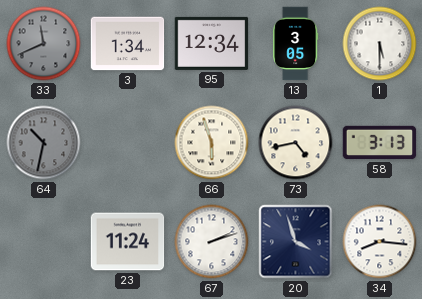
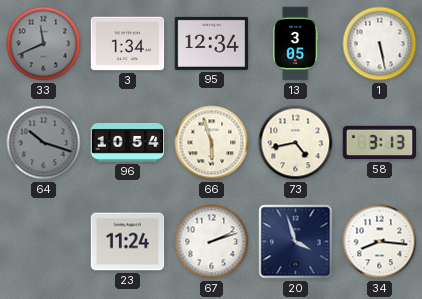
1: 5:30 -> 5:28
64: 10:32 -> 10:18
96: none -> 10:54
